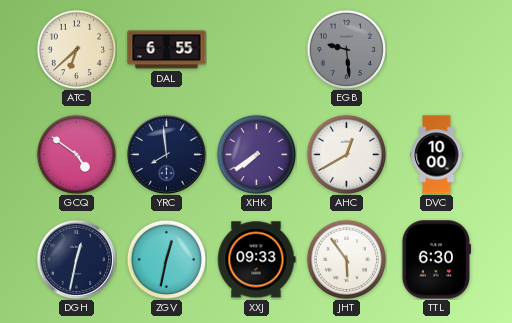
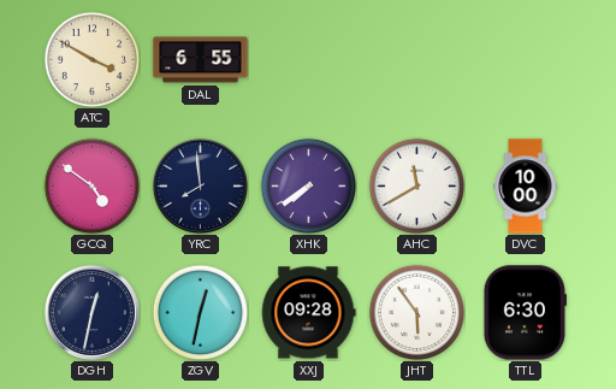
ATC: 6:38 -> 3:50
EGB: 9:29 -> none
AHC: 12:40 -> 11:40
XXJ: 09:33 -> 09:28
